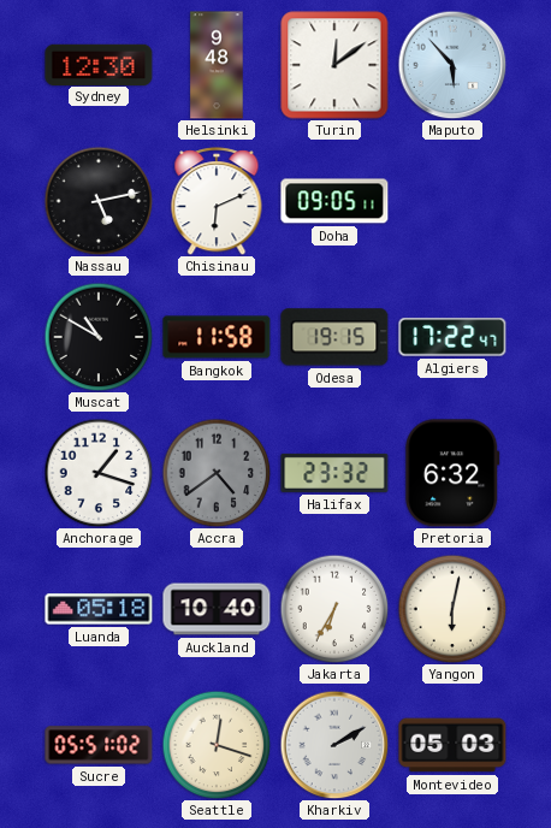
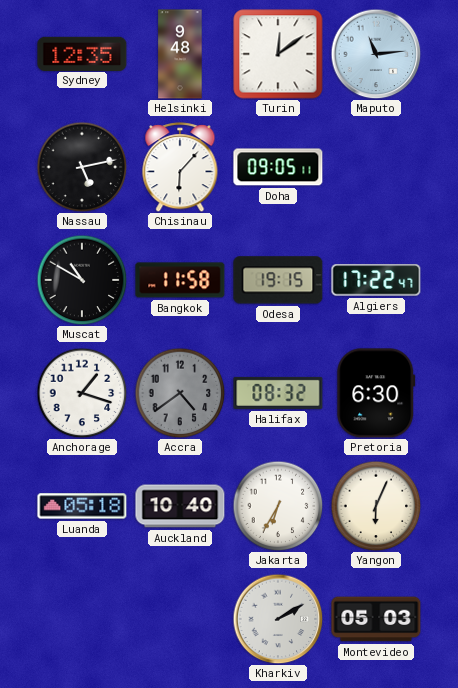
Sydney: 12:30 -> 12:35
Maputo: 5:53 -> 11:14
Chisinau: 6:11 -> 6:07
Halifax: 23:32 -> 08:32
Pretoria: 6:32 -> 6:30
Yangon: 6:02 -> 6:04
Sucre: 05:51 -> none
Seattle: 12:18 -> none
